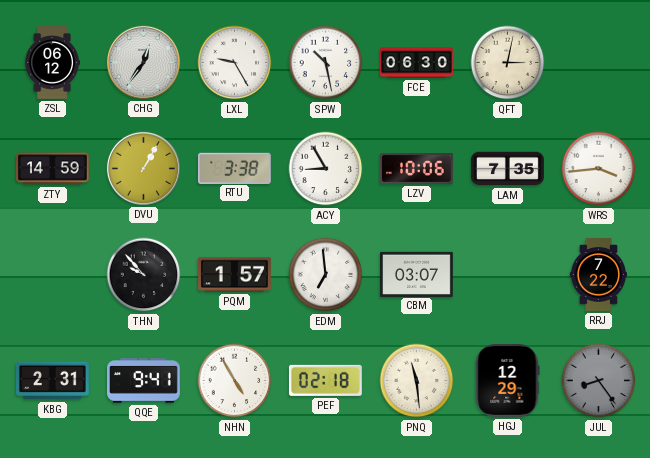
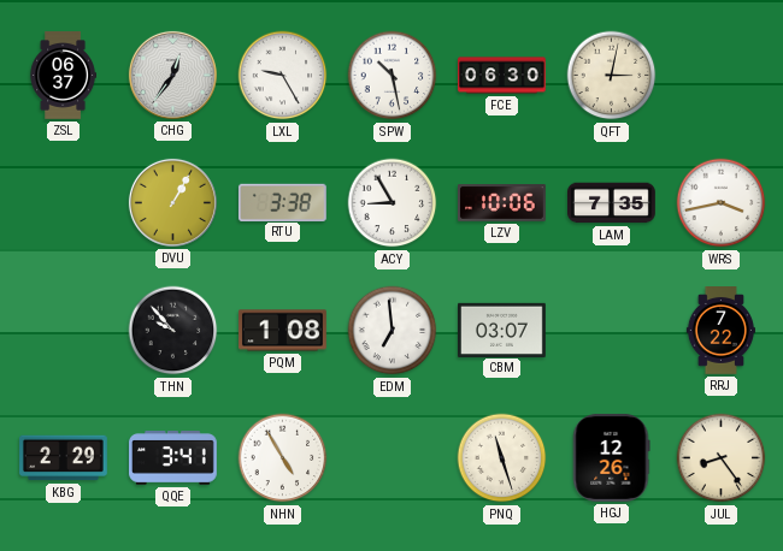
ZSL: 06:12 -> 06:37
ZTY: 14:59 -> none
WRS: 3:44 -> 3:43
PQM: 1:57 -> 1:08
KBG: 2:31 -> 2:29
QQE: 9:41 -> 3:41
PEF: 02:18 -> none
PNQ: 11:29 -> 11:27
HGJ: 12:29 -> 12:26
JUL dial: grey -> cream
